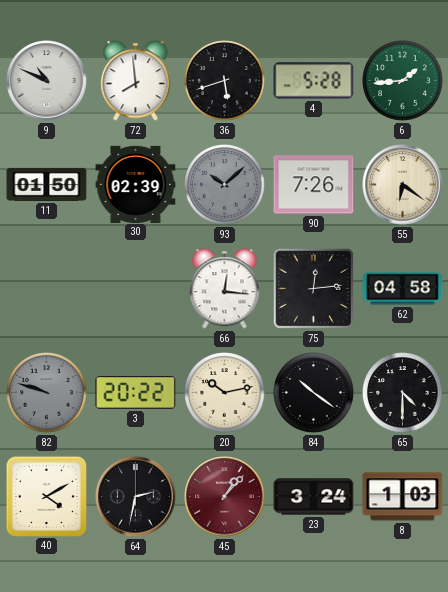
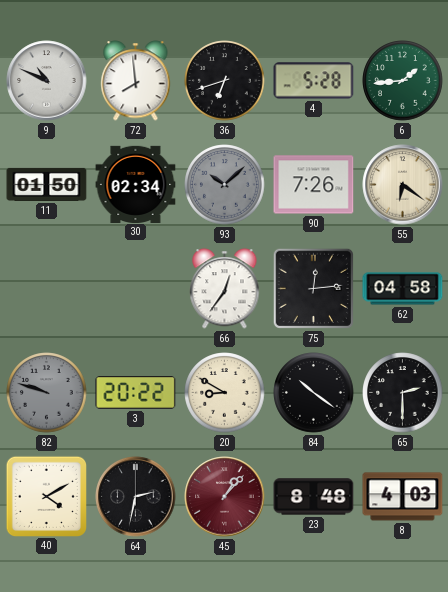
36: 5:42 -> 6:42
30: 02:39 -> 02:34
66: 12:16 -> 12:36
20: 10:13 -> 8:50
65: 4:30 -> 2:30
23: 3:24 -> 8:48
8: 1:03 -> 4:03
